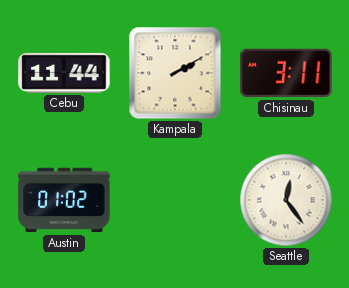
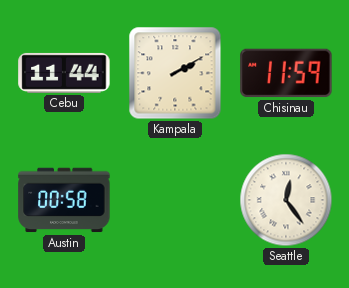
Chisinau: 3:11 -> 11:59
Austin: 01:02 -> 00:58
